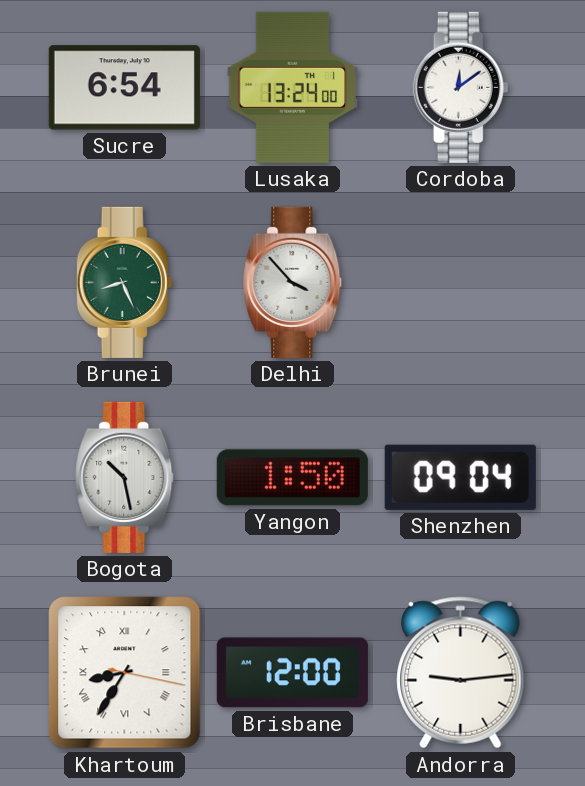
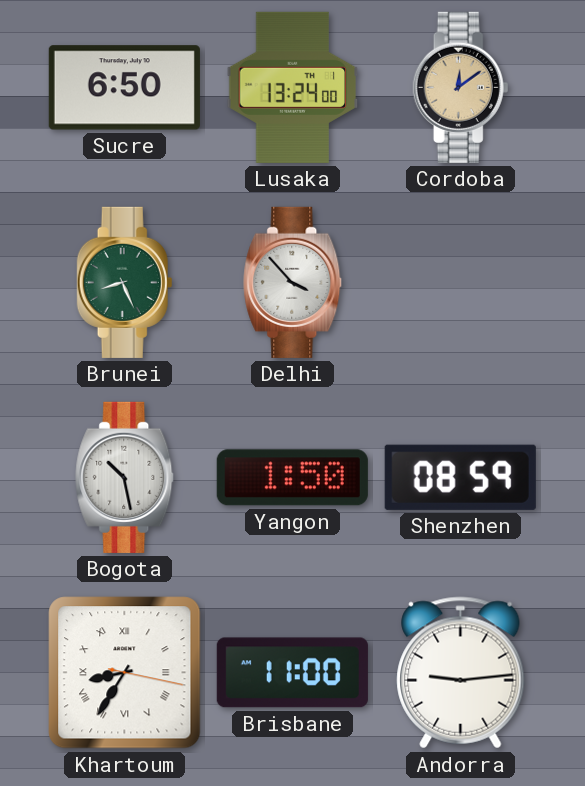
Sucre: 6:54 -> 6:50
Cordoba dial: white -> champagne
Shenzhen: 09:04 -> 08:59
Brisbane: 12:00 -> 11:00
